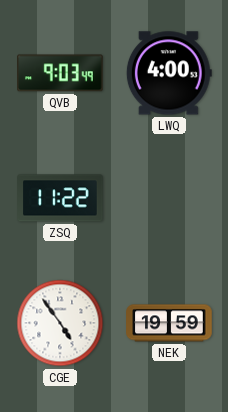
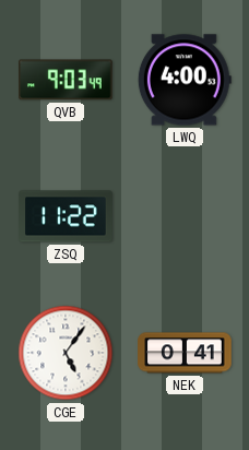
CGE: 4:54 -> 5:06
NEK: 19:59 -> 0:41
